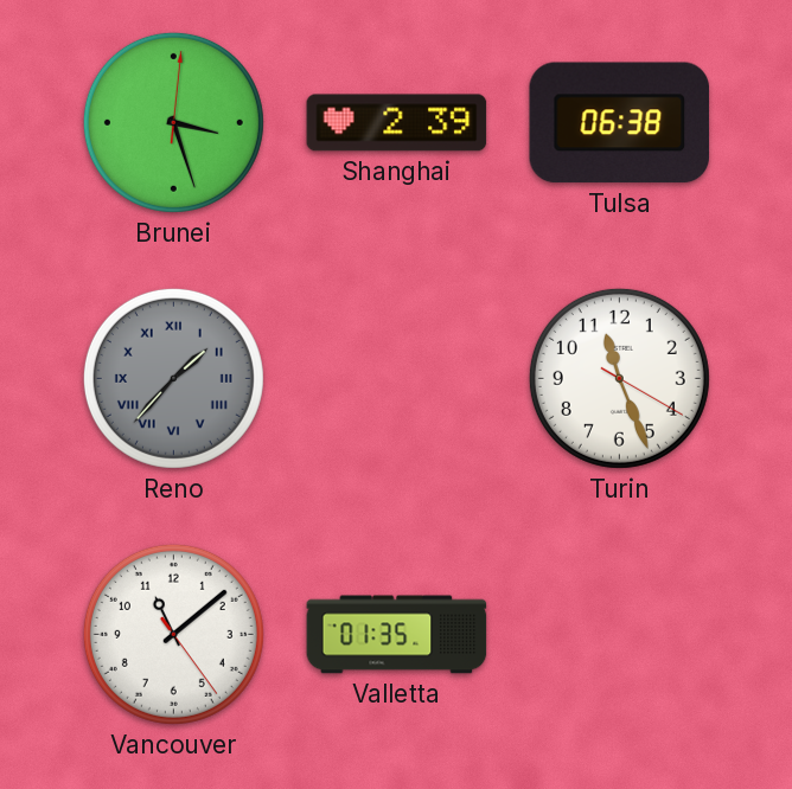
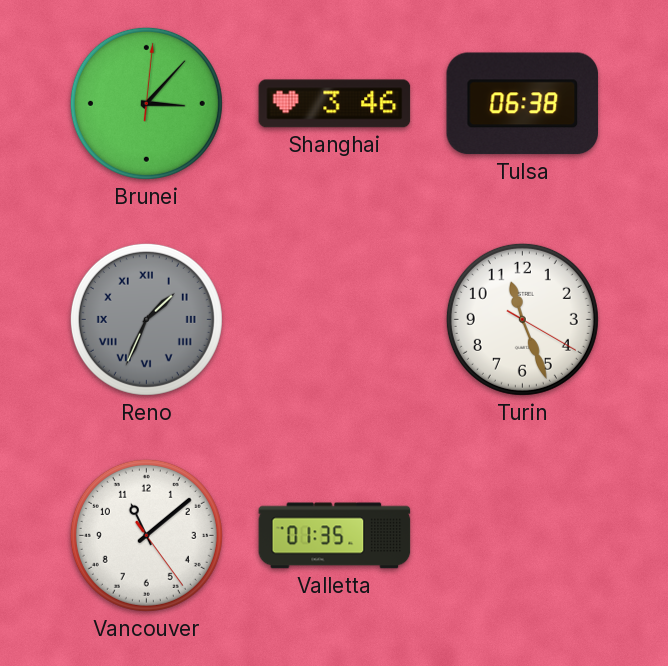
Brunei: 3:27 -> 3:07
Shanghai: 2:39 -> 3:46
Reno: 1:37 -> 1:34
